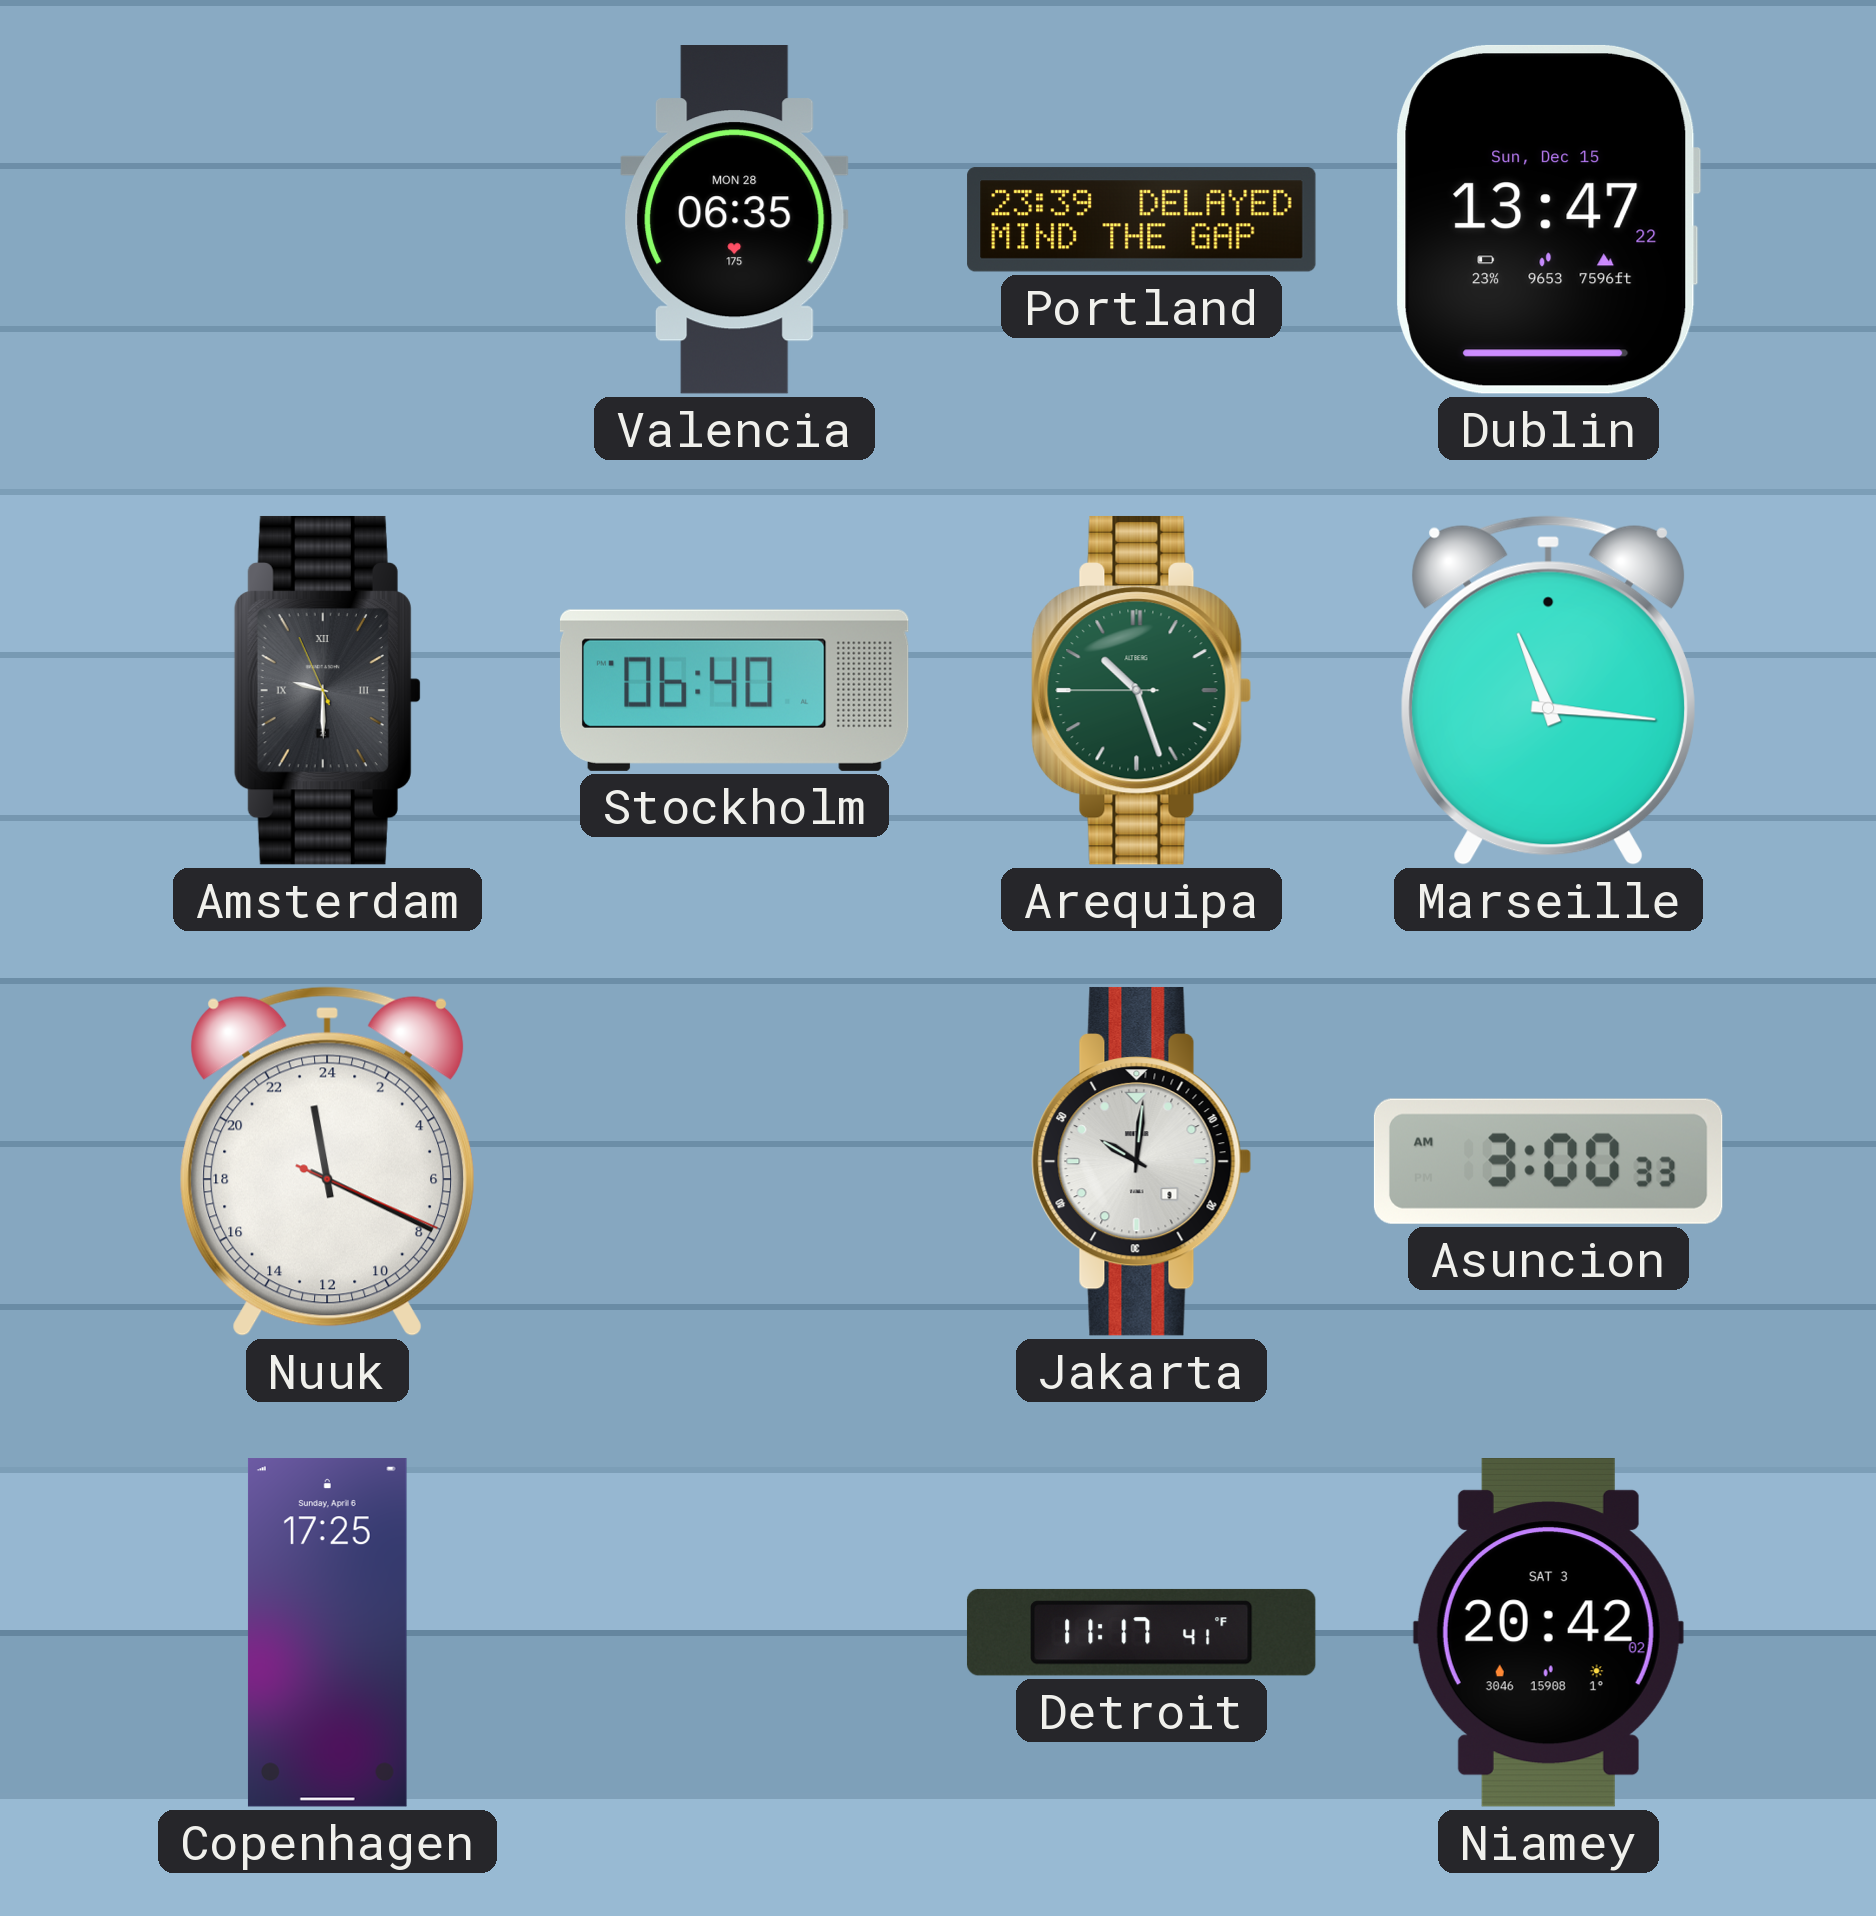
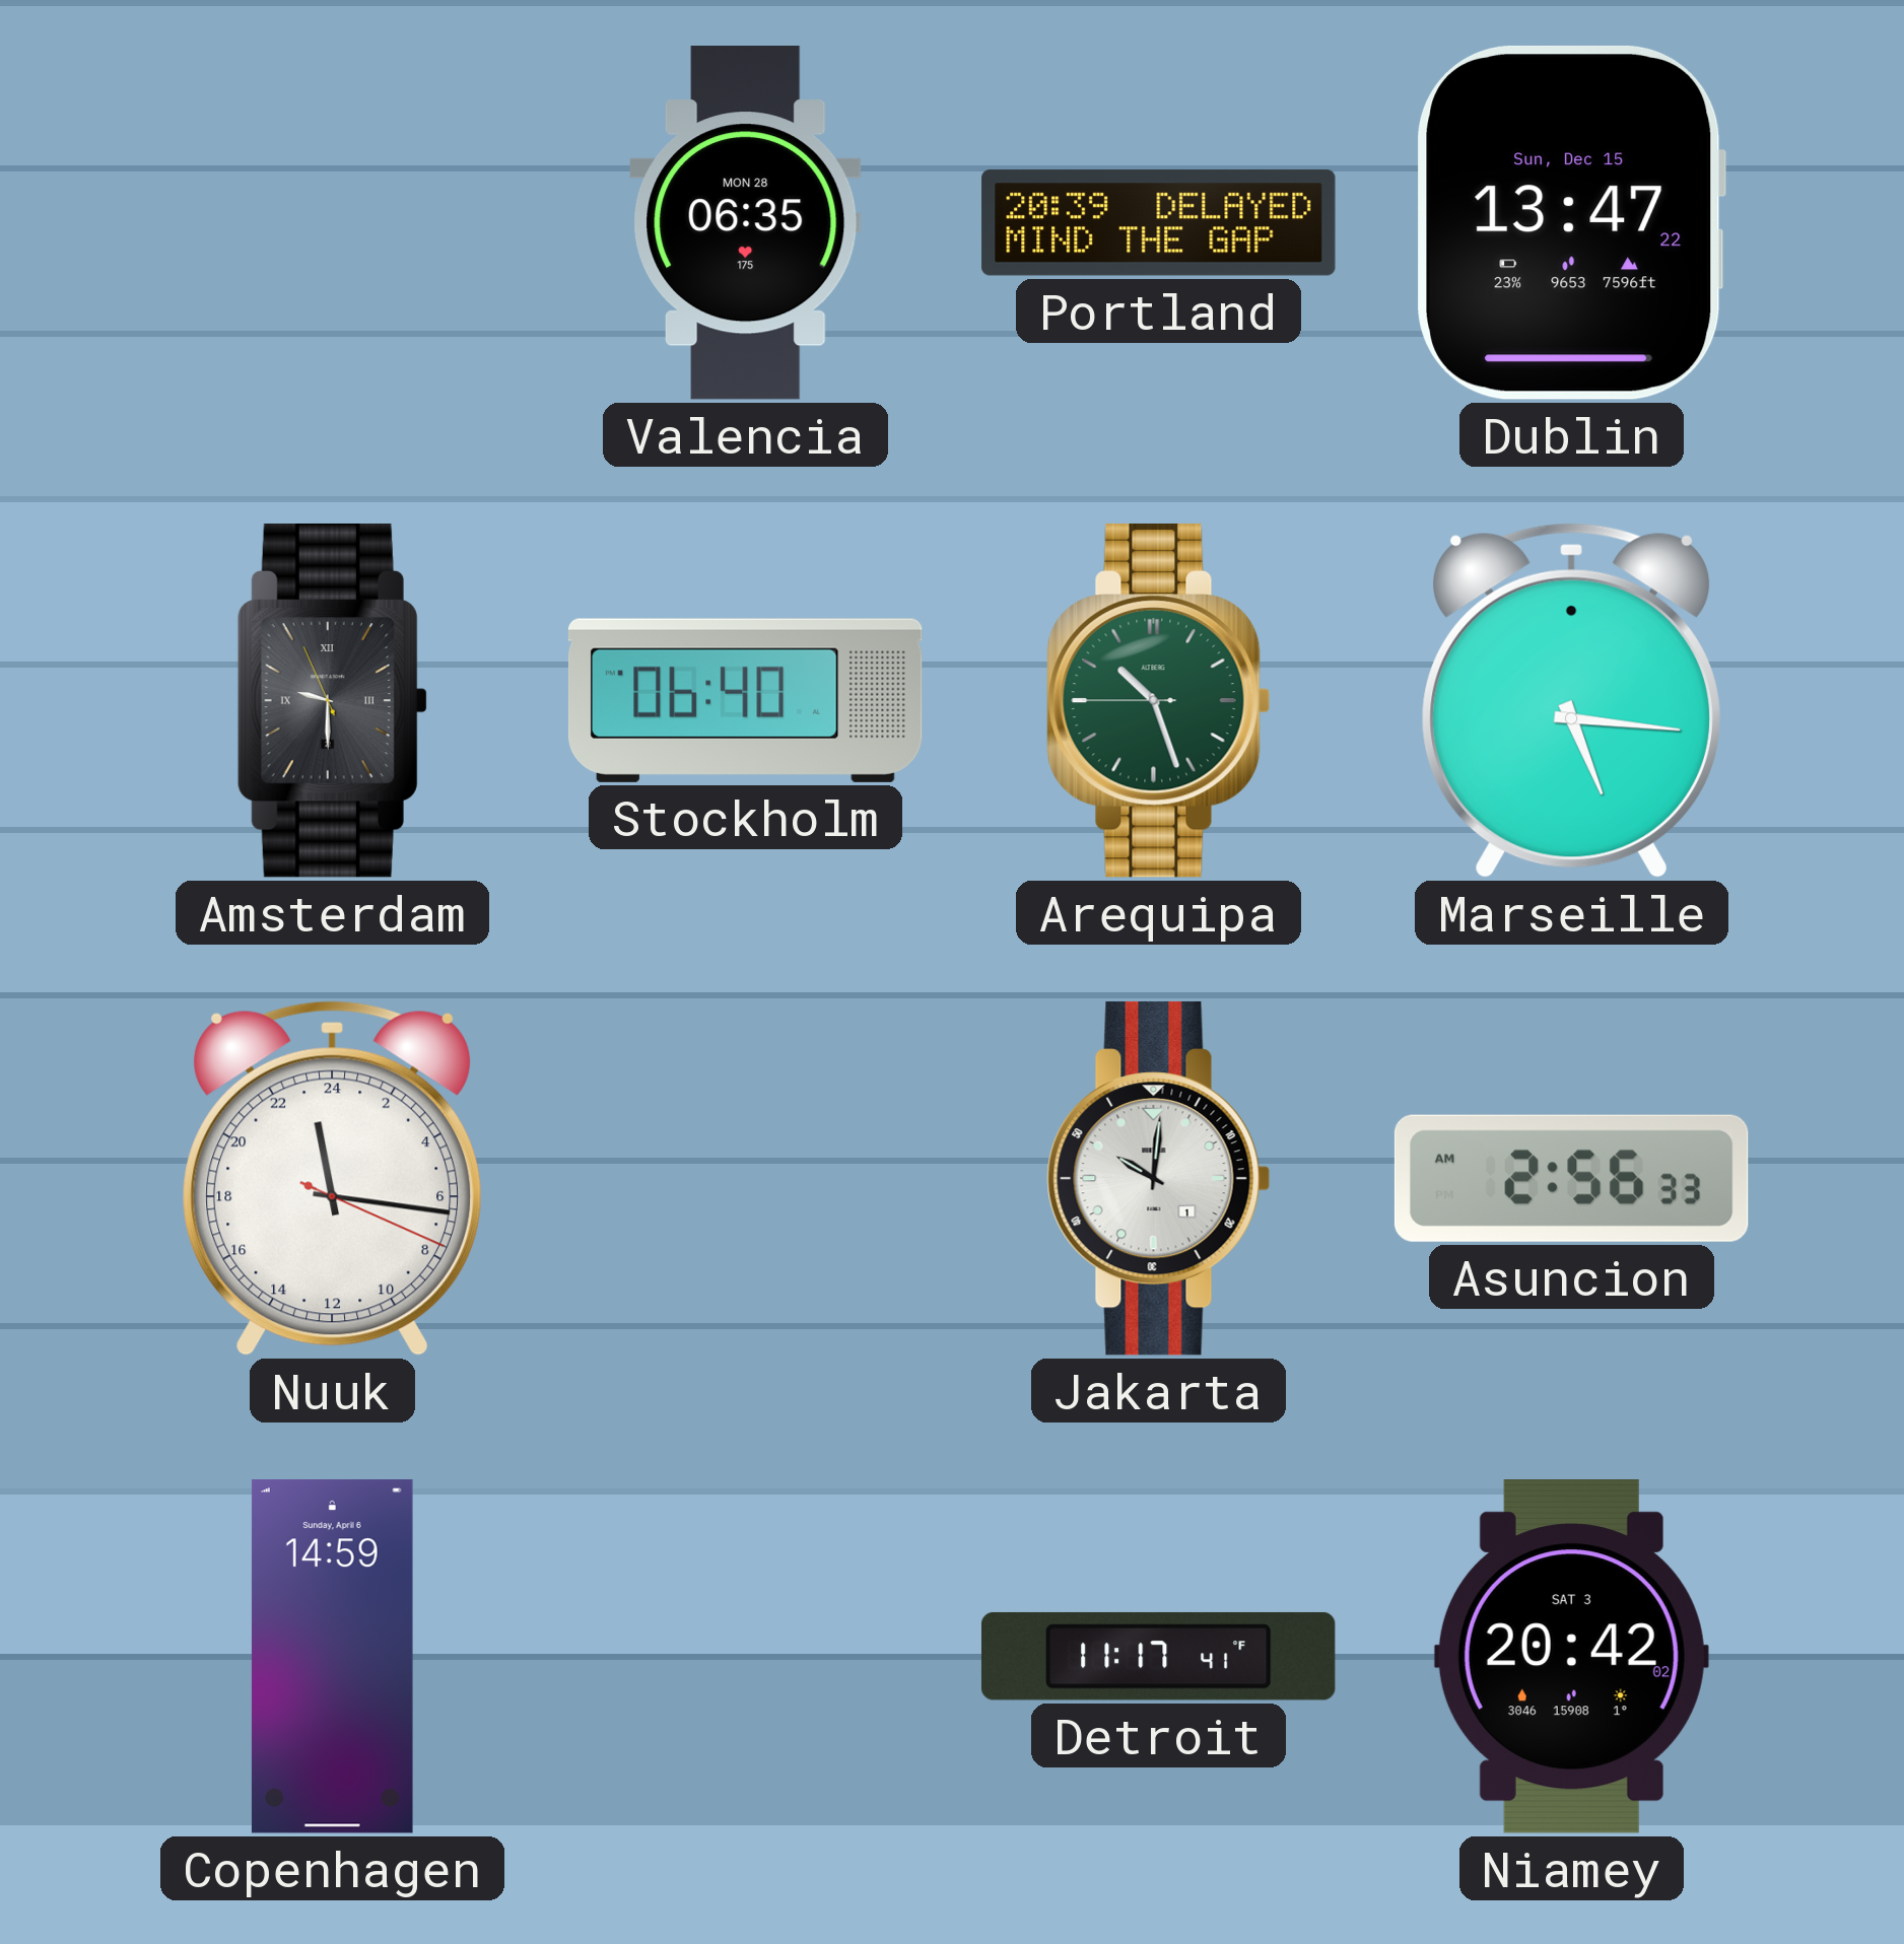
Portland: 23:39 -> 20:39
Marseille: 11:16 -> 5:16
Nuuk: 23:19 -> 23:16
Jakarta date: 9 -> 1
Asuncion: 3:00 -> 2:56
Copenhagen: 17:25 -> 14:59
